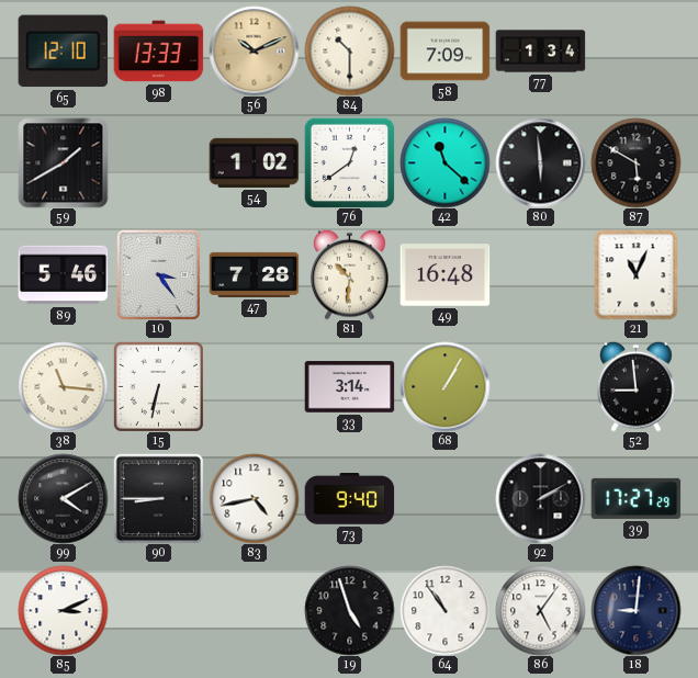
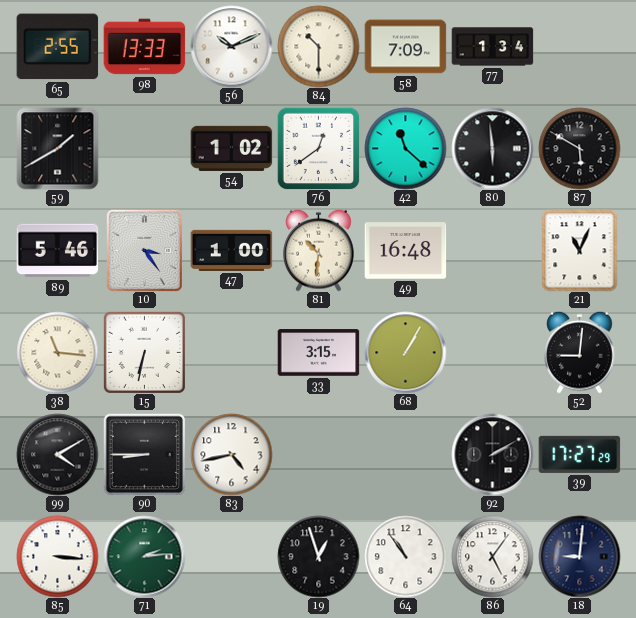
65: 12:10 -> 2:55
56 dial: champagne -> white
47: 7:28 -> 1:00
33: 3:14 -> 3:15
52: 8:59 -> 9:01
73: 9:40 -> none
85: 3:11 -> 3:16
71: none -> 2:14
19: 4:57 -> 12:57
